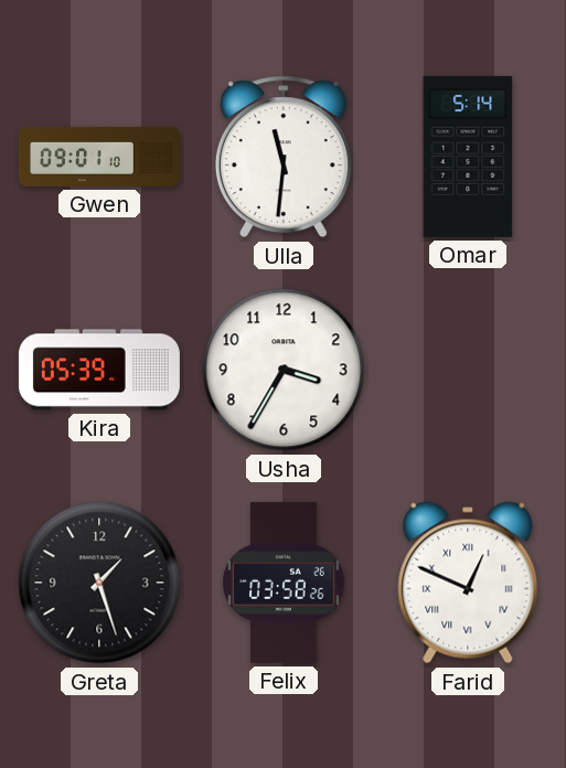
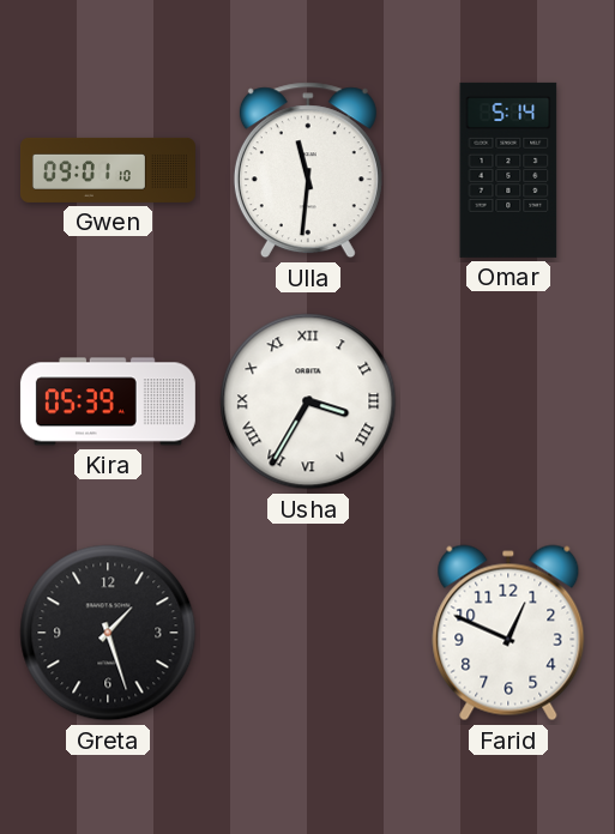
Usha numerals: Arabic -> Roman
Felix: 03:58 -> none
Farid numerals: Roman -> Arabic
